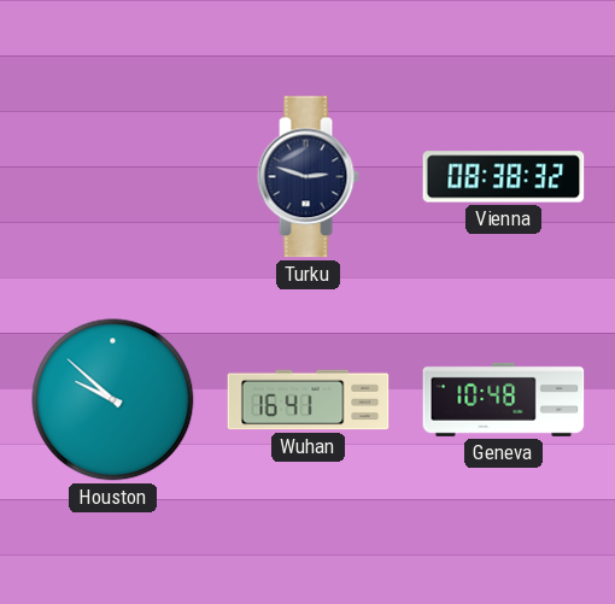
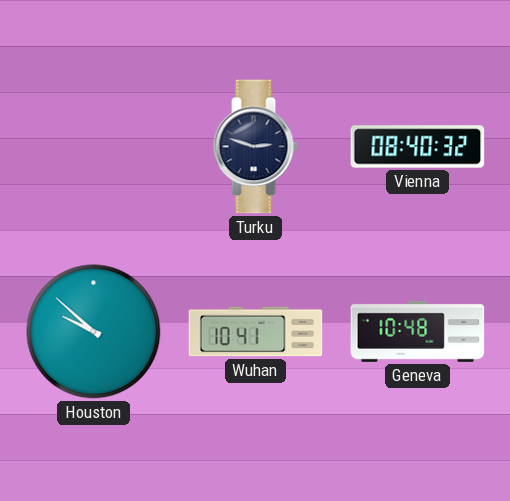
Vienna: 08:38 -> 08:40
Wuhan: 16:41 -> 10:41
